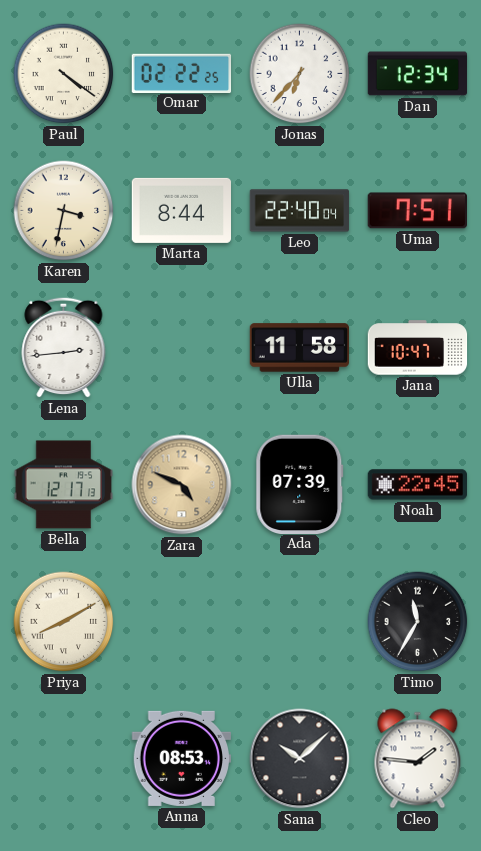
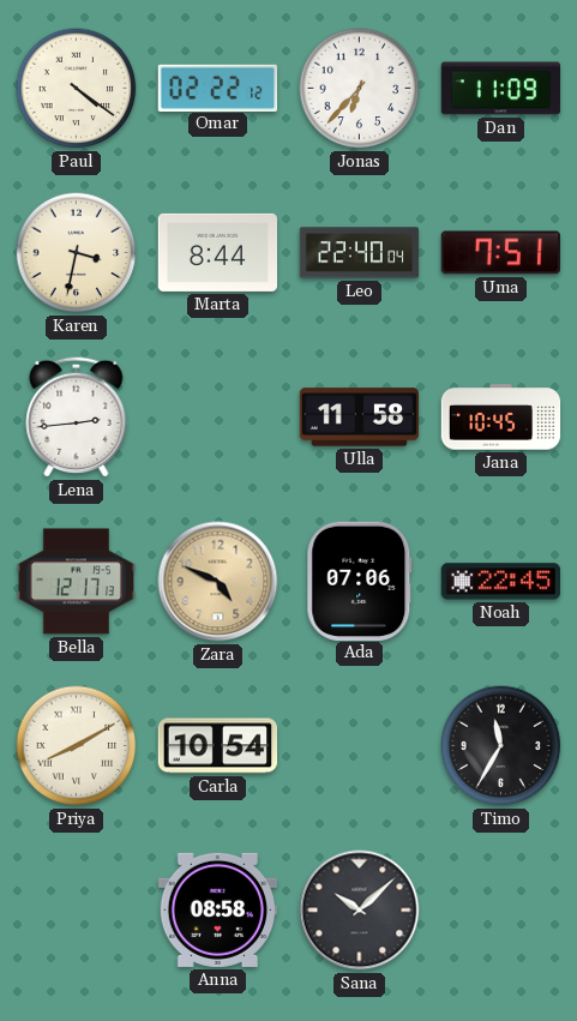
Omar: 02:22:25 -> 02:22:12
Dan: 12:34 -> 11:09
Jana: 10:47 -> 10:45
Ada: 07:39 -> 07:06
Carla: none -> 10:54
Anna: 08:53 -> 08:58
Cleo: 1:46 -> none
